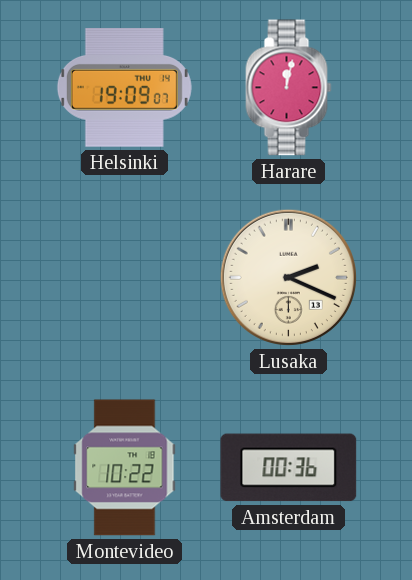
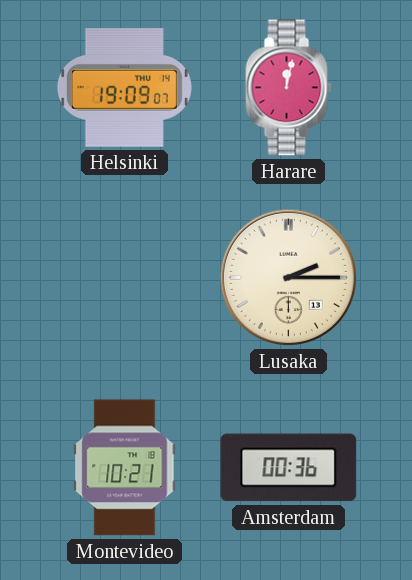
Lusaka: 2:19 -> 2:15
Montevideo: 10:22 -> 10:21
